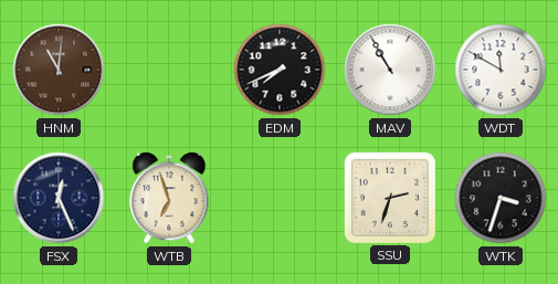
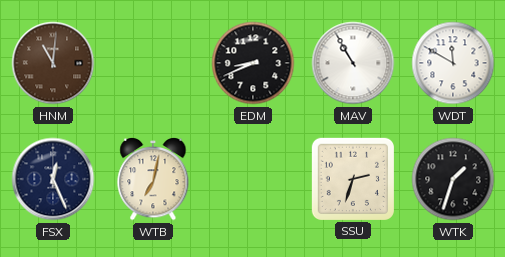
EDM: 7:41 -> 8:41
WTB: 6:57 -> 7:02
WTK: 3:33 -> 1:33
